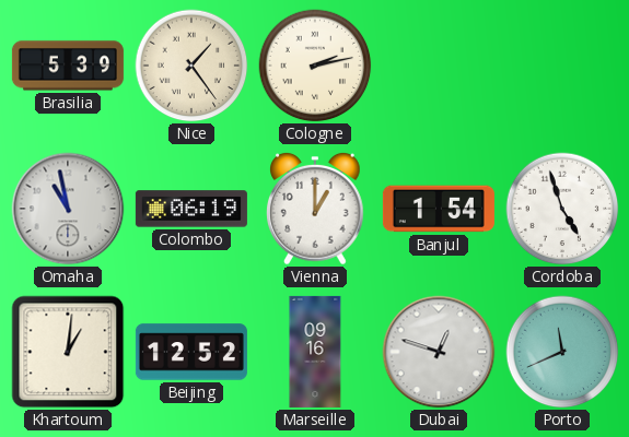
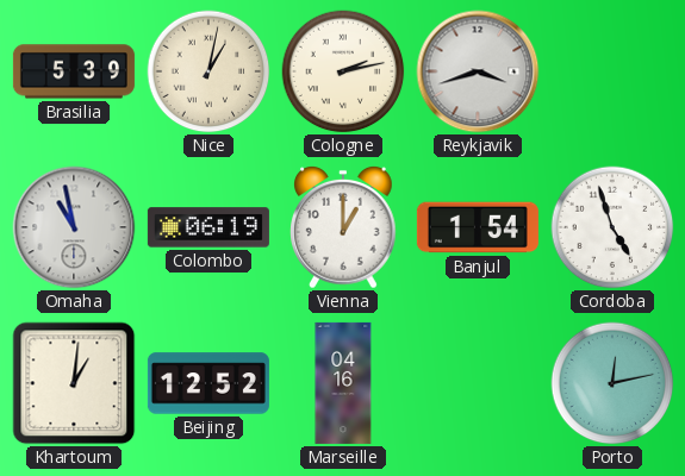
Nice: 1:24 -> 1:02
Reykjavik: none -> 3:42
Marseille: 09:16 -> 04:16
Dubai: 12:48 -> none
Porto: 11:41 -> 12:13
